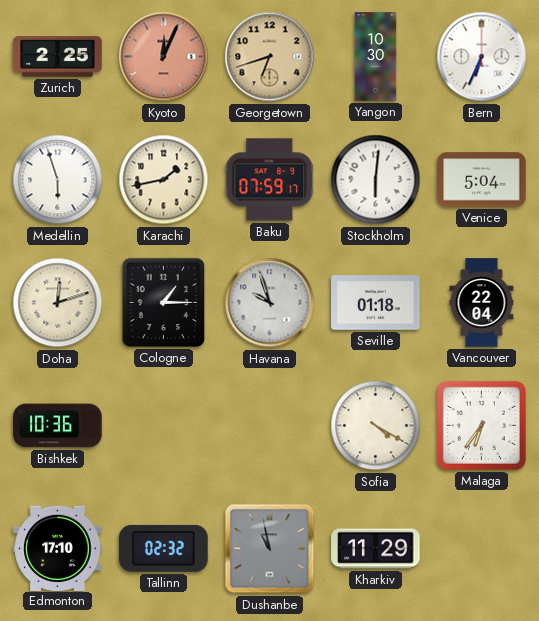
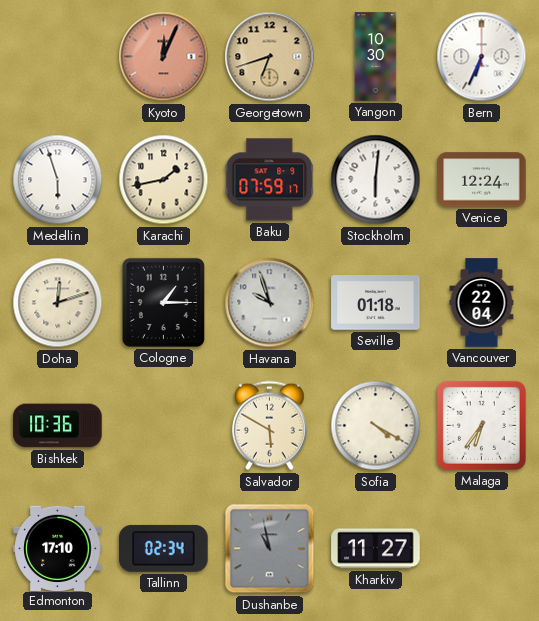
Zurich: 2:25 -> none
Venice: 5:04 -> 12:24
Salvador: none -> 5:50
Tallinn: 02:32 -> 02:34
Kharkiv: 11:29 -> 11:27
